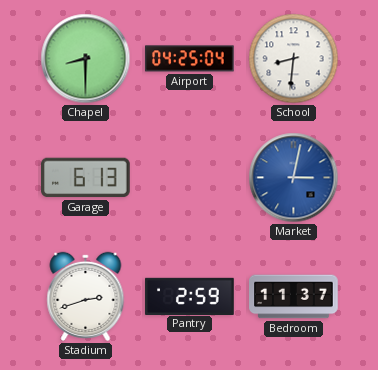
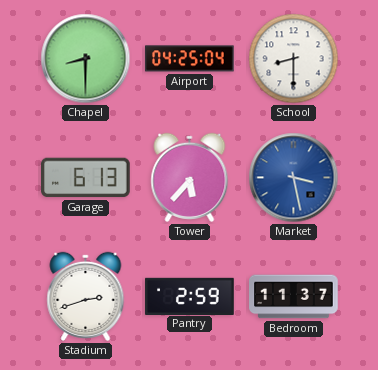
School: 8:31 -> 8:30
Tower: none -> 5:37
Market: 3:02 -> 3:28
